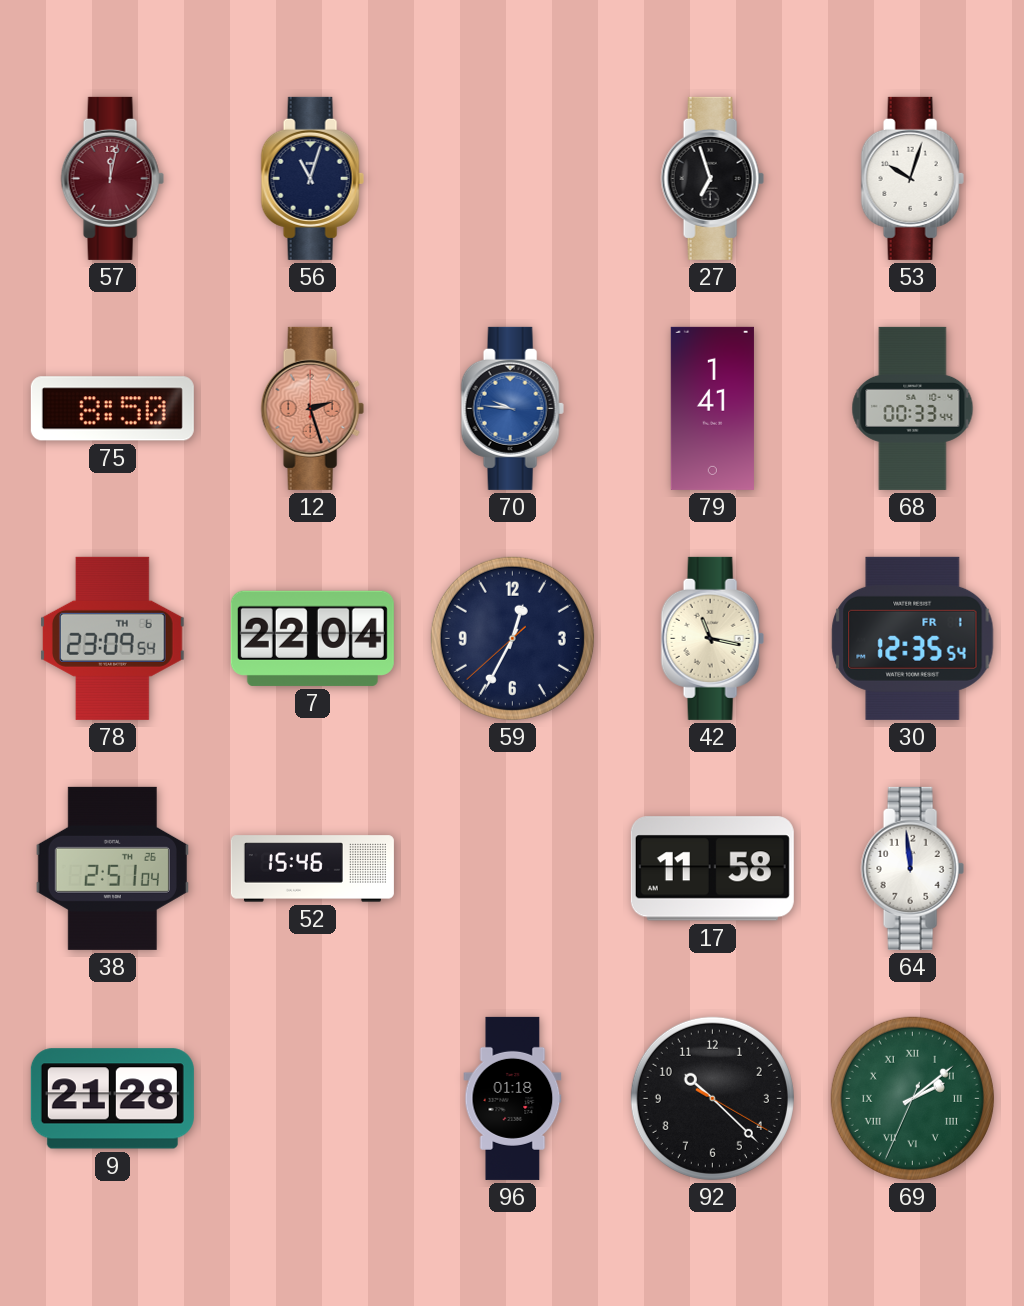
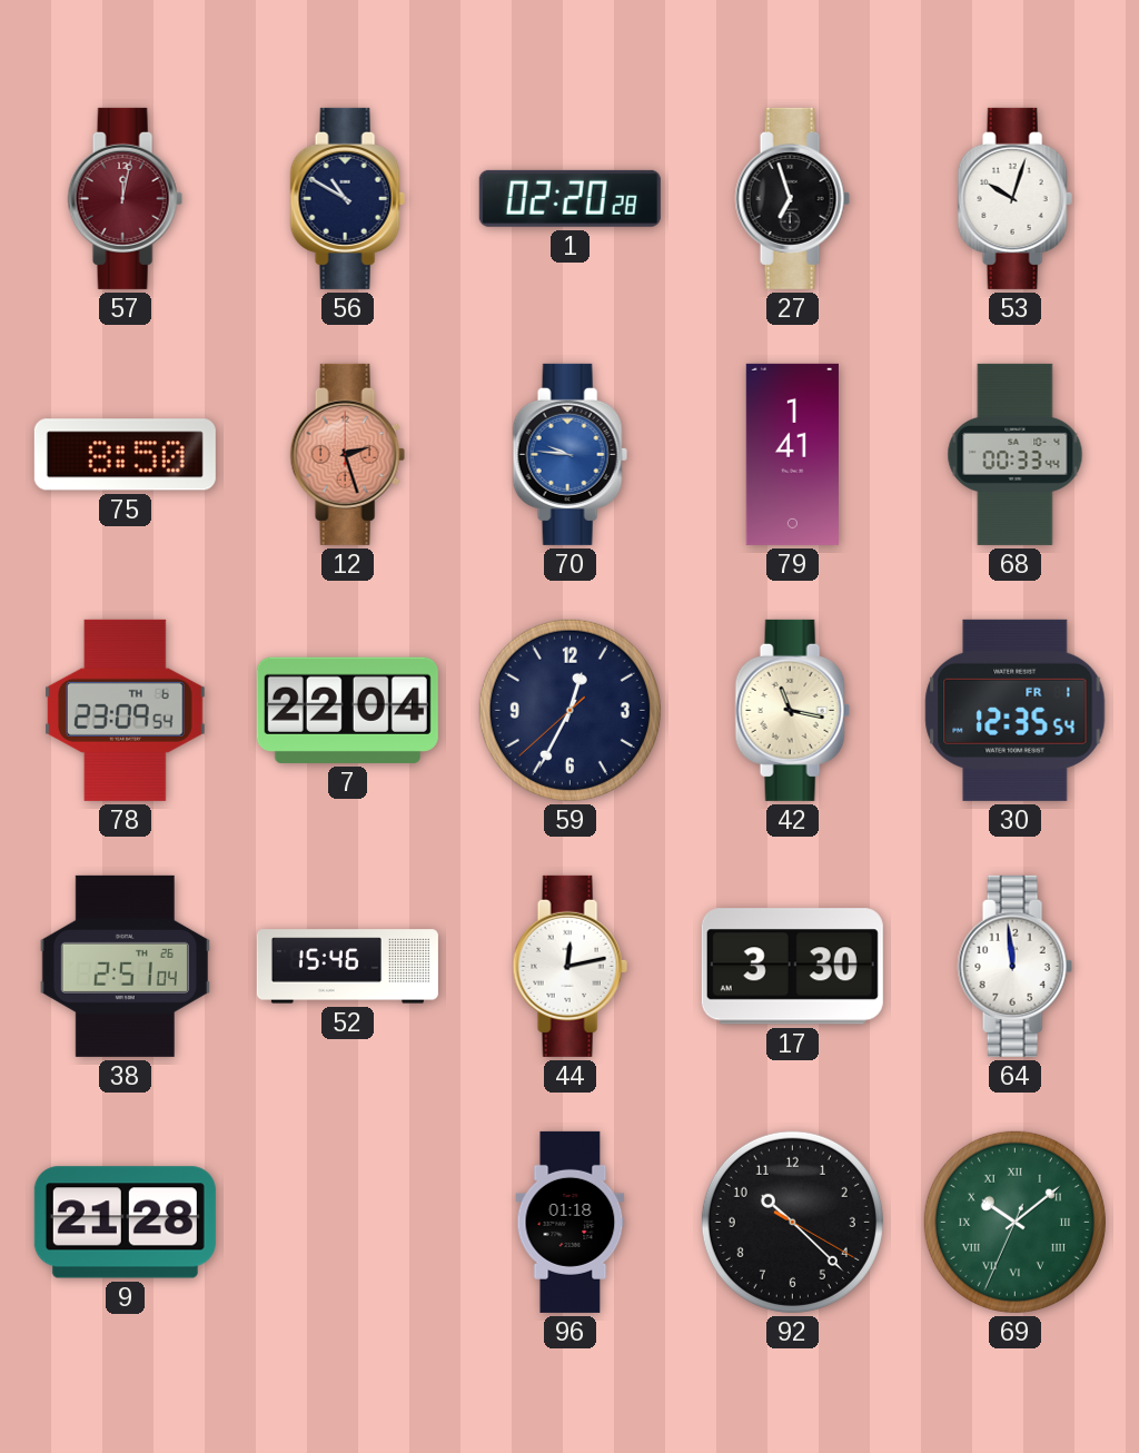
56: 11:03 -> 10:50
1: none -> 02:20
44: none -> 12:13
17: 11:58 -> 3:30
69: 2:08 -> 10:08
